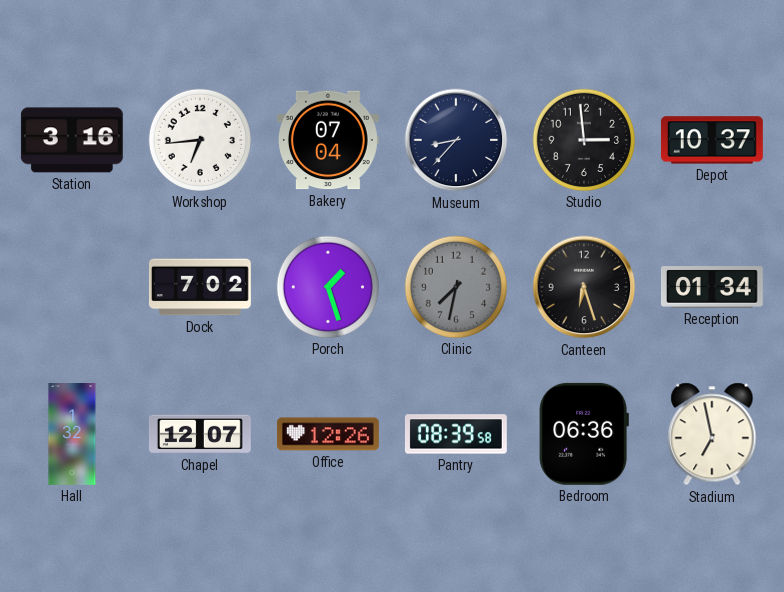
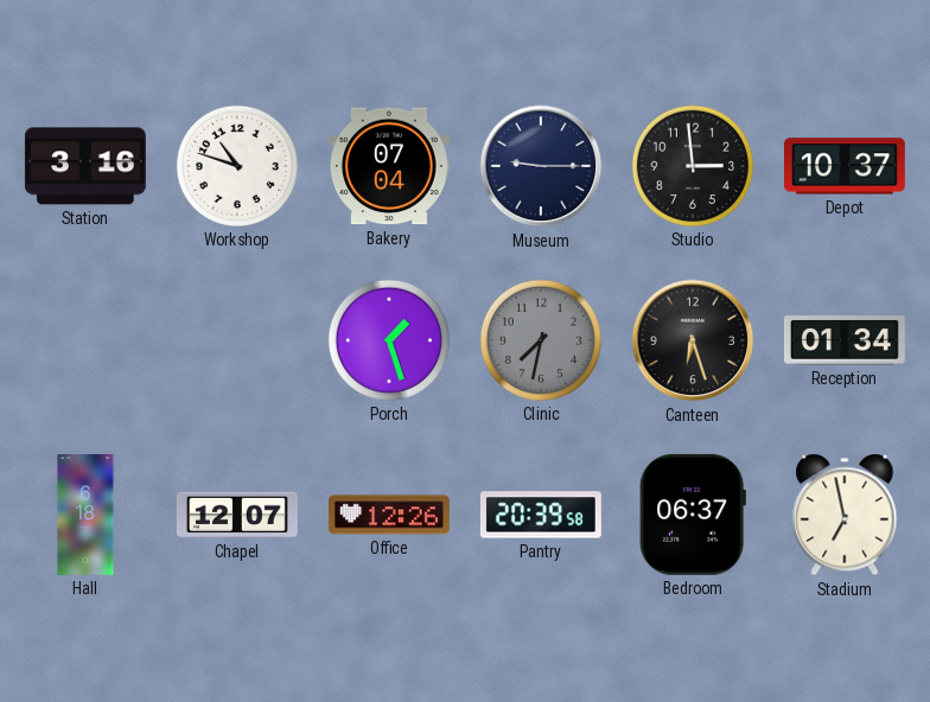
Workshop: 6:44 -> 10:48
Museum: 8:37 -> 9:15
Dock: 7:02 -> none
Hall: 1:32 -> 6:18
Pantry: 08:39 -> 20:39
Bedroom: 06:36 -> 06:37
